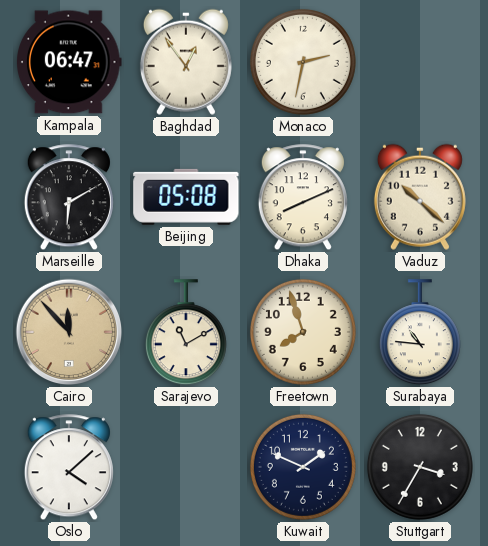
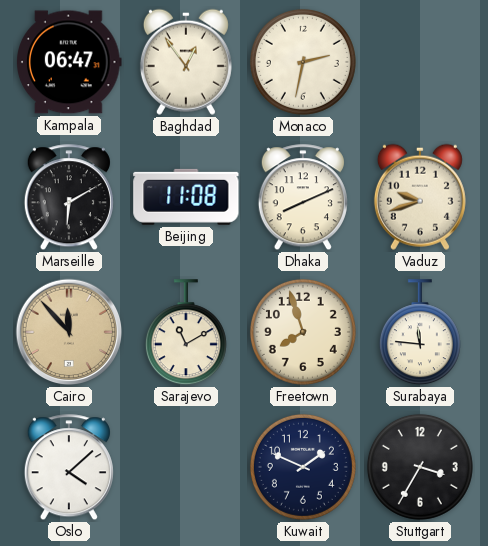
Beijing: 05:08 -> 11:08
Vaduz: 10:22 -> 9:42
Surabaya: 10:46 -> 11:46
